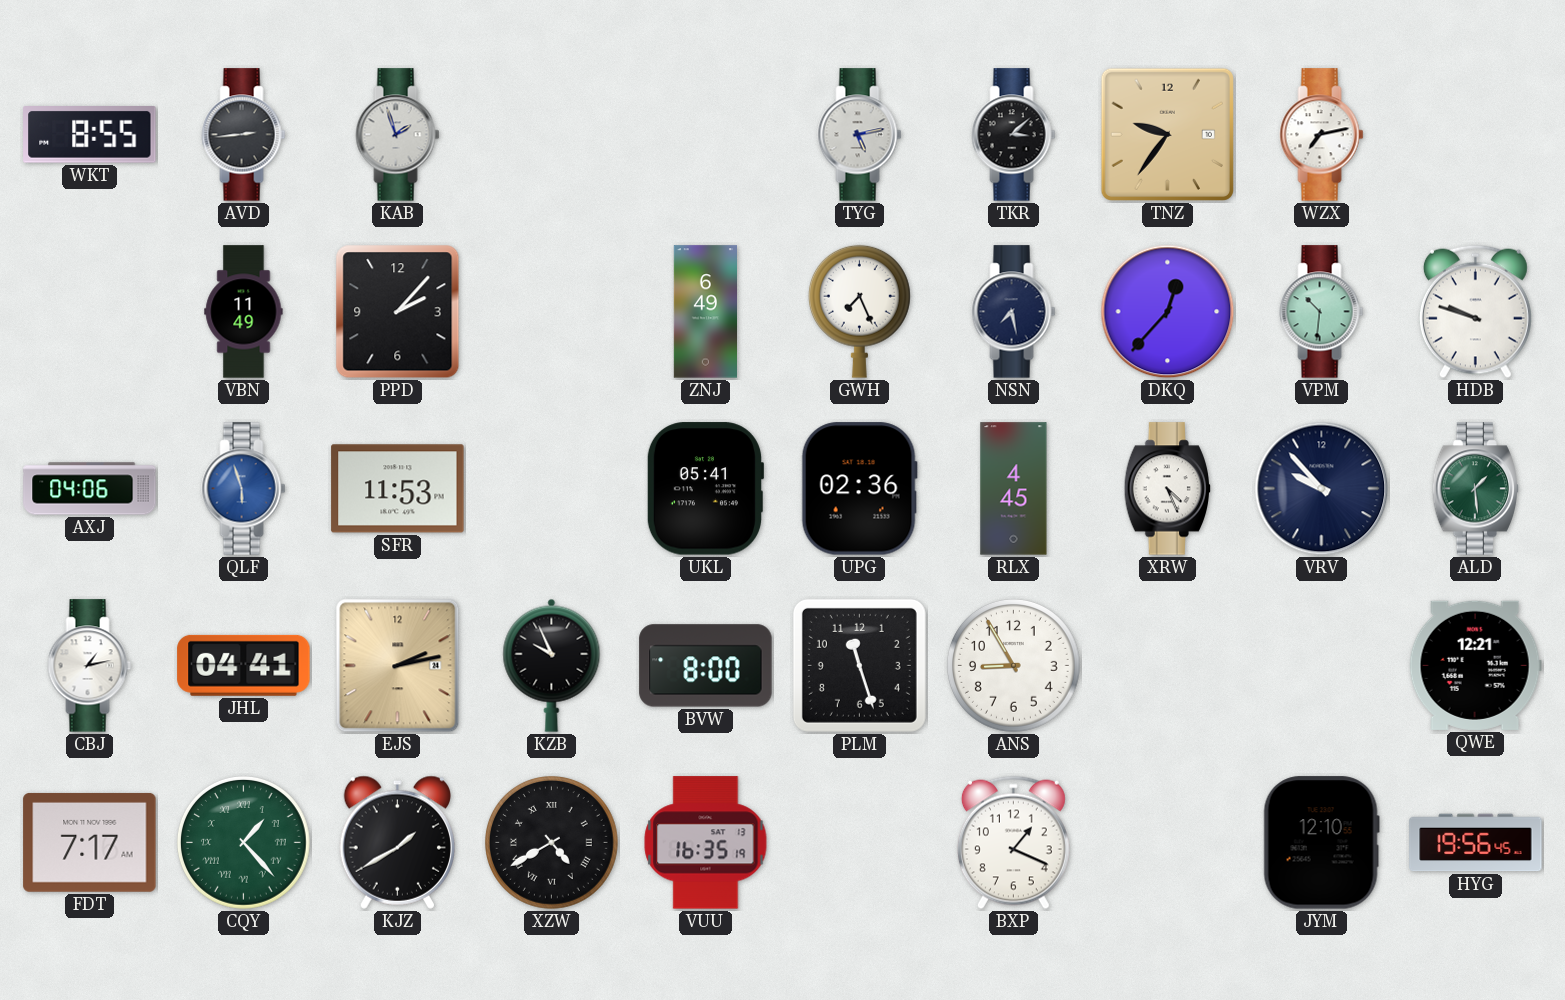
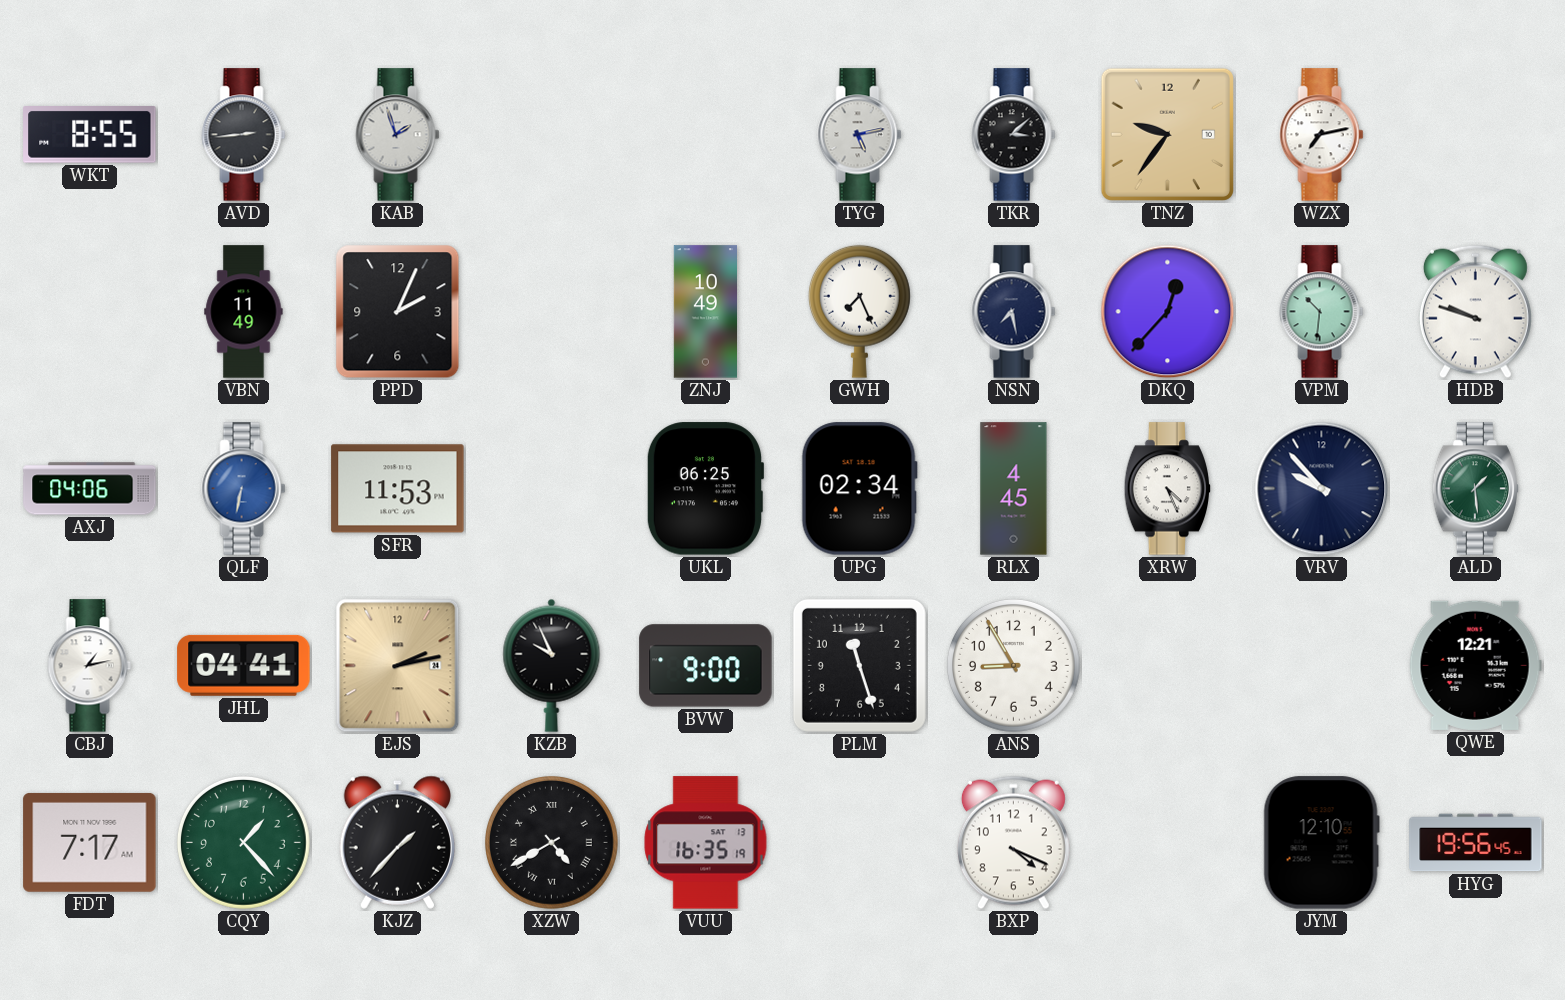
PPD: 2:07 -> 2:04
ZNJ: 6:49 -> 10:49
QLF: 5:57 -> 6:32
UKL: 05:41 -> 06:25
UPG: 02:36 -> 02:34
BVW: 8:00 -> 9:00
CQY numerals: Roman -> Arabic
KJZ: 1:40 -> 1:37
BXP: 1:19 -> 4:19
